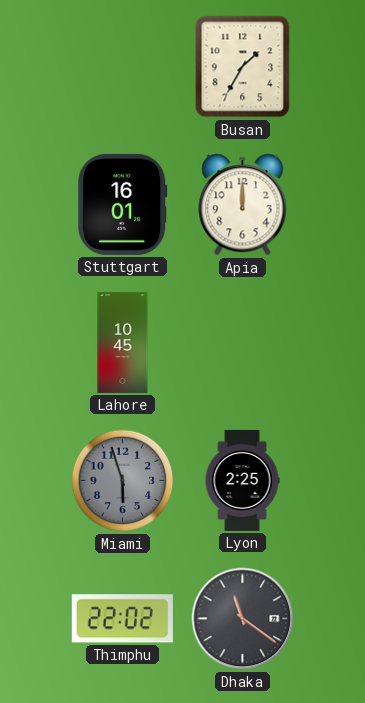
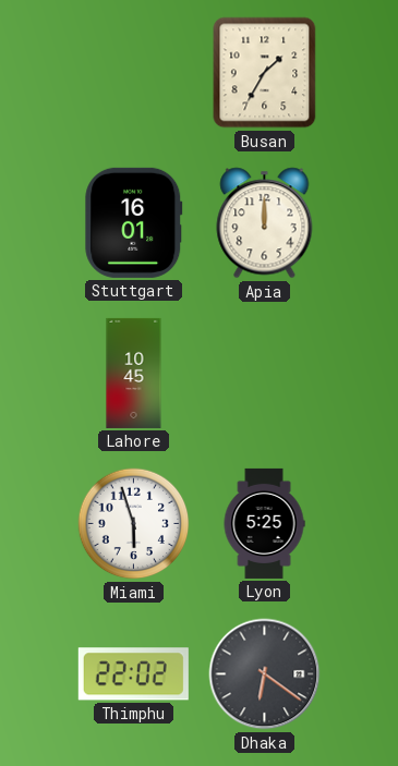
Miami dial: grey -> white
Lyon: 2:25 -> 5:25
Dhaka: 11:21 -> 6:21
